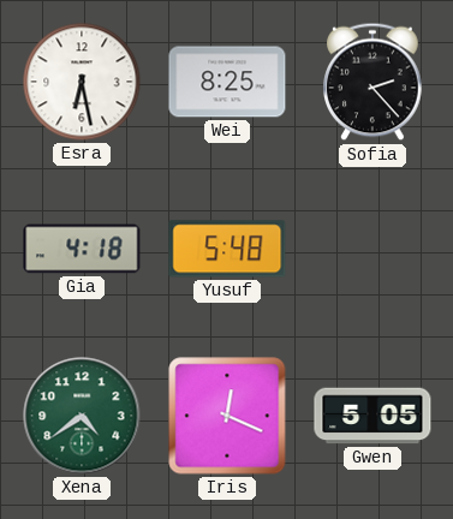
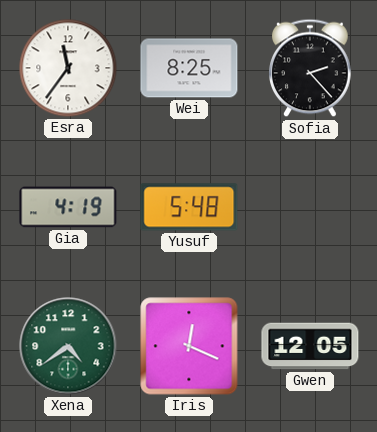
Esra: 6:28 -> 11:36
Gia: 4:18 -> 4:19
Gwen: 5:05 -> 12:05
